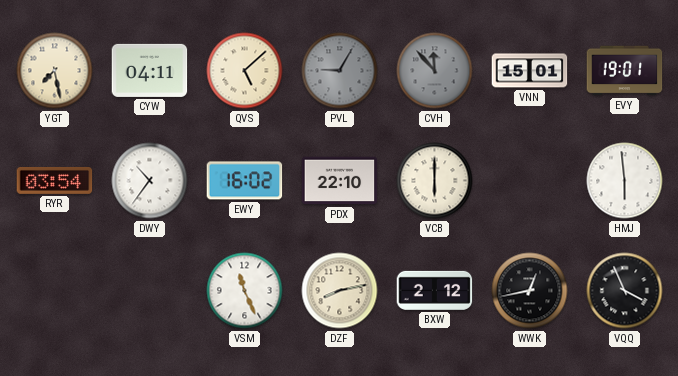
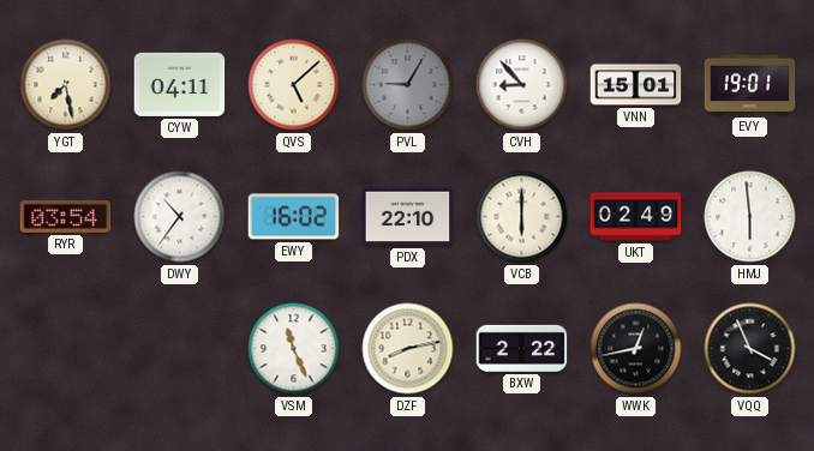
CVH: 11:53 -> 8:53
CVH dial: grey -> white
UKT: none -> 02:49
BXW: 2:12 -> 2:22
